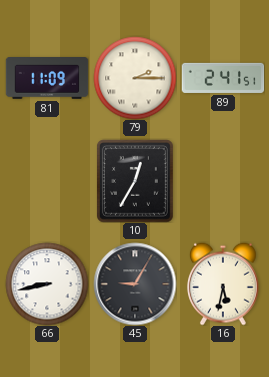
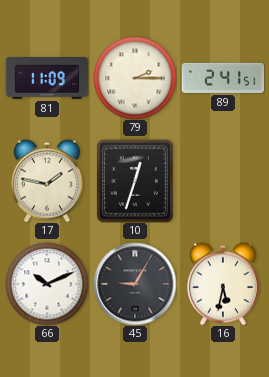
17: none -> 1:47
10: 12:35 -> 12:33
66: 8:43 -> 10:11
